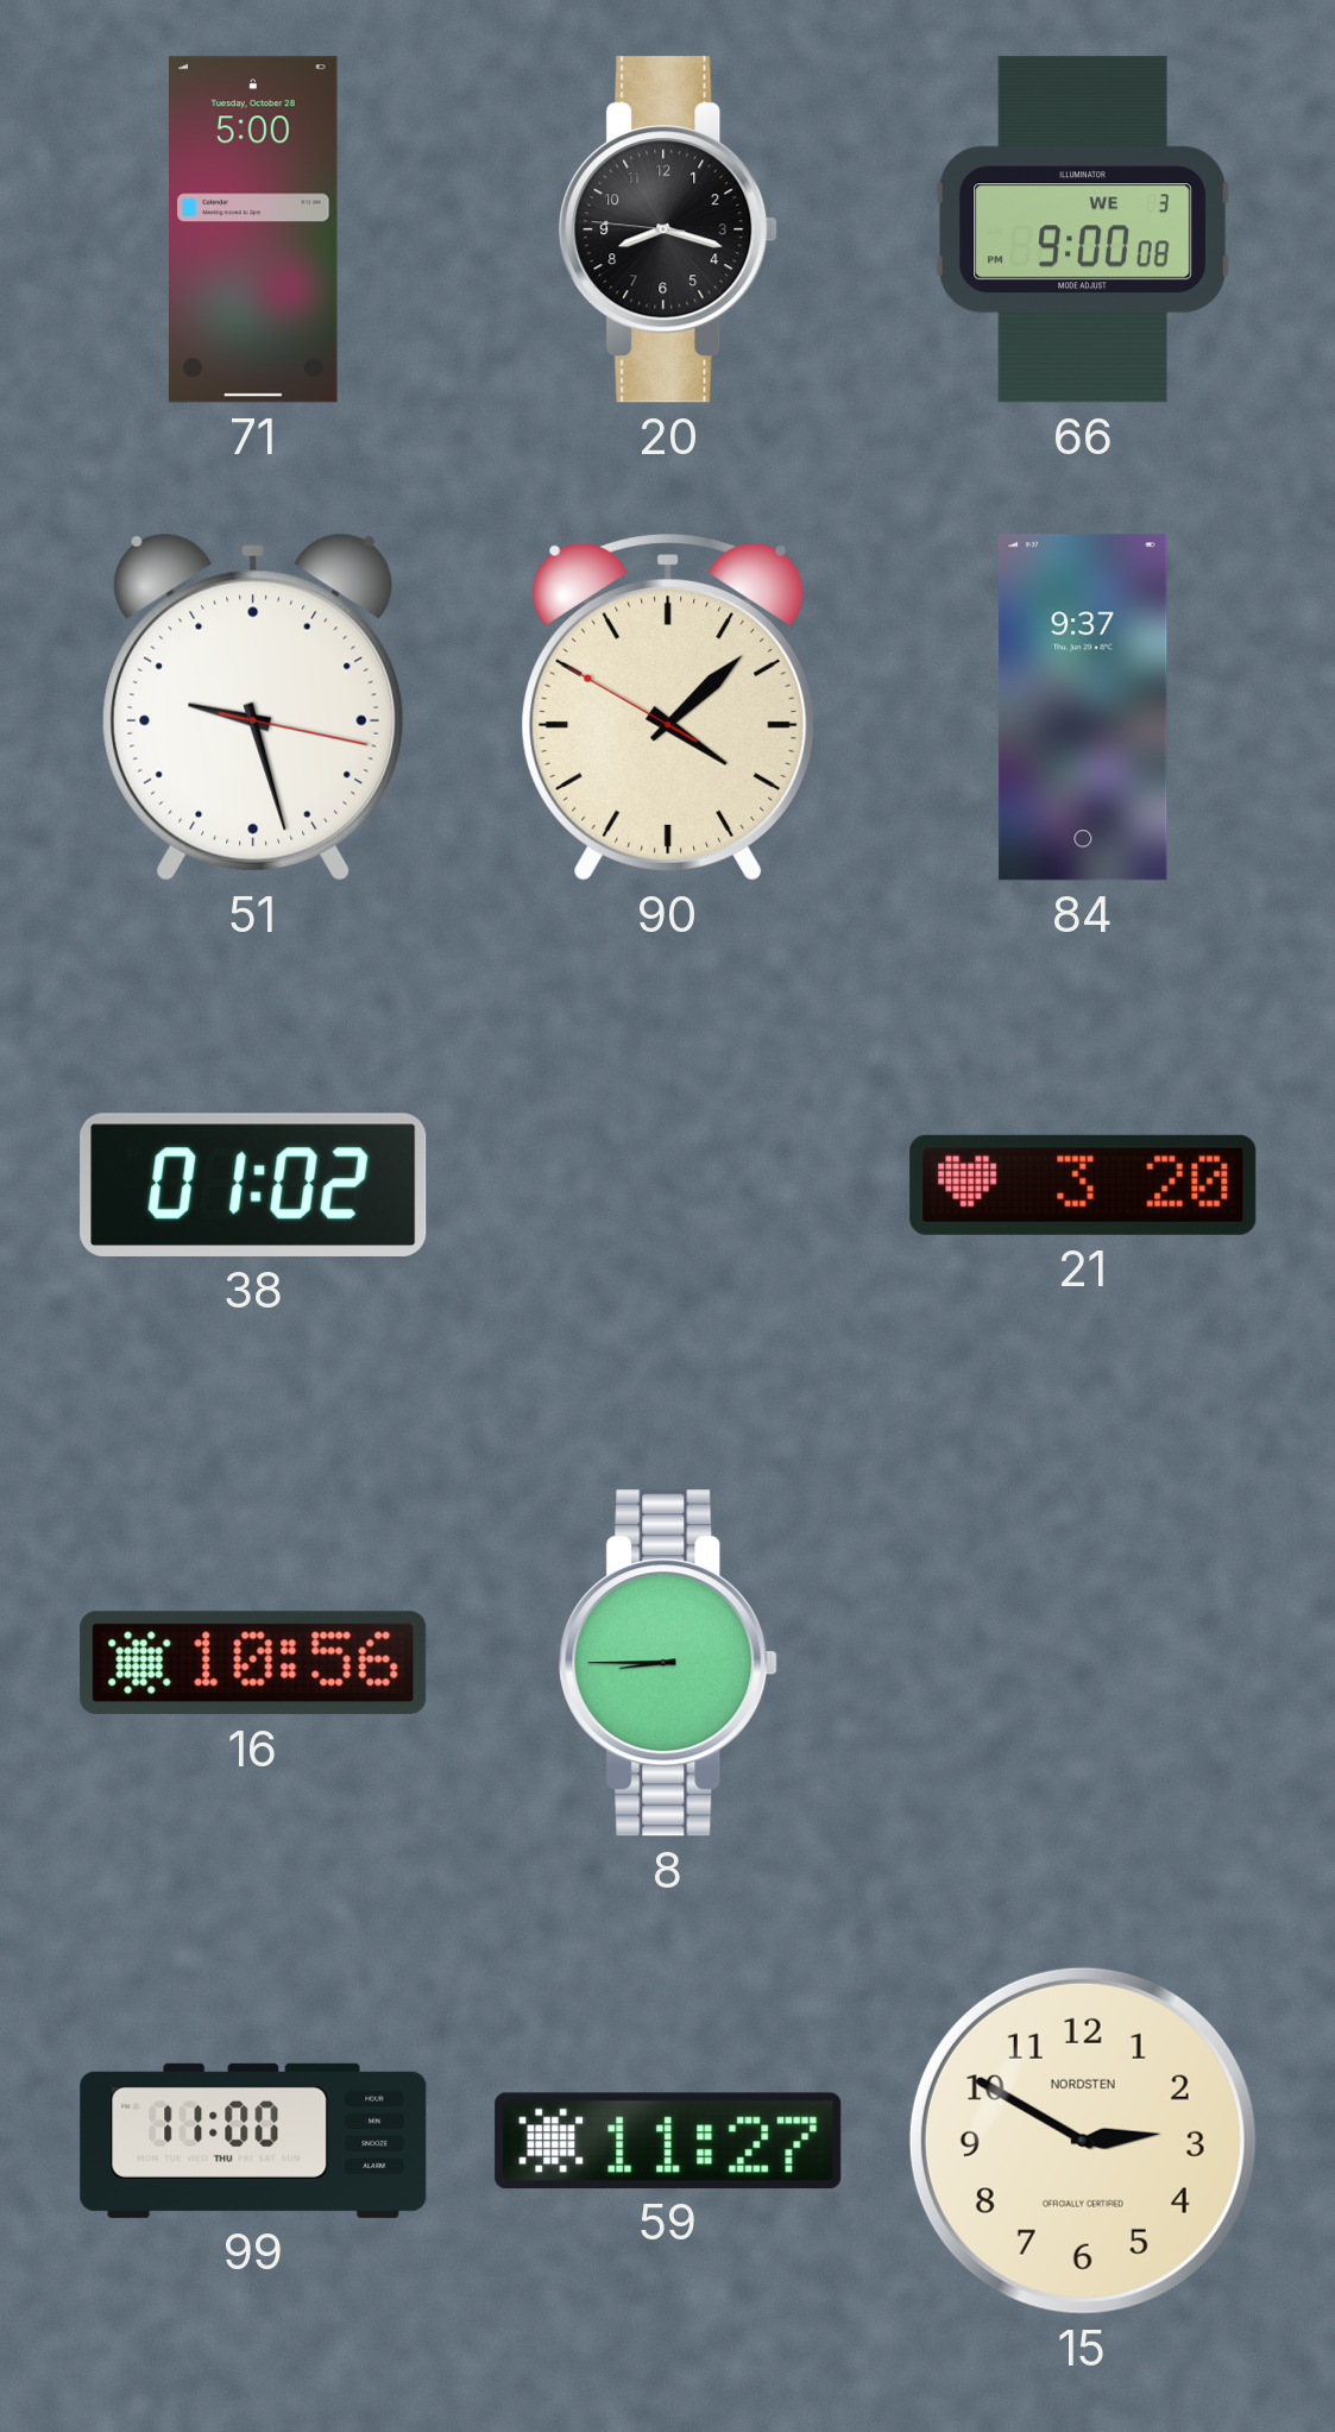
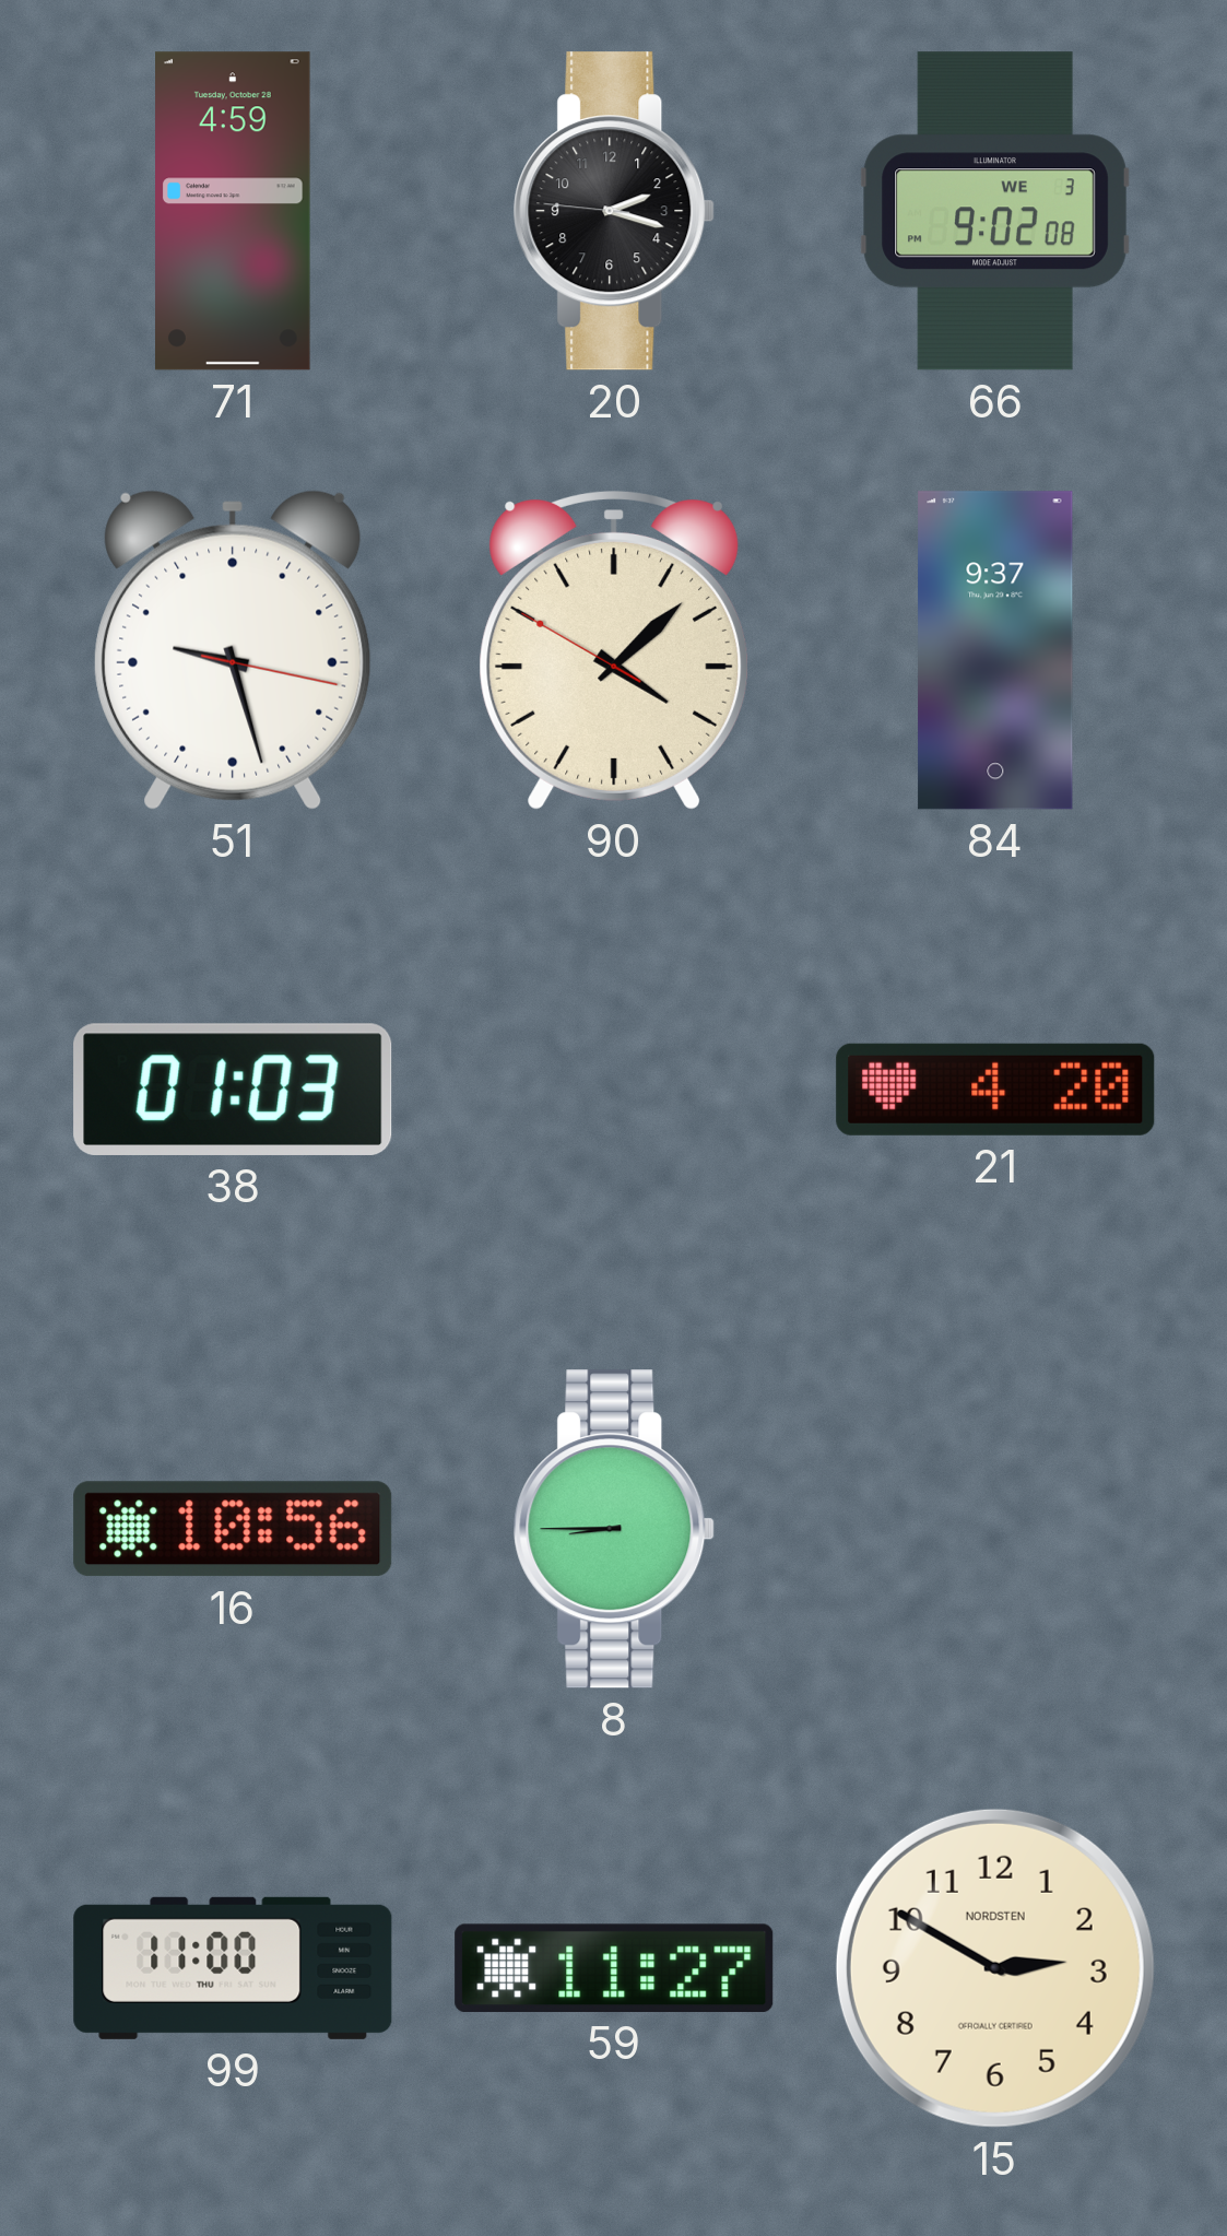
71: 5:00 -> 4:59
20: 8:17 -> 2:17
66: 9:00 -> 9:02
38: 01:02 -> 01:03
21: 3:20 -> 4:20
